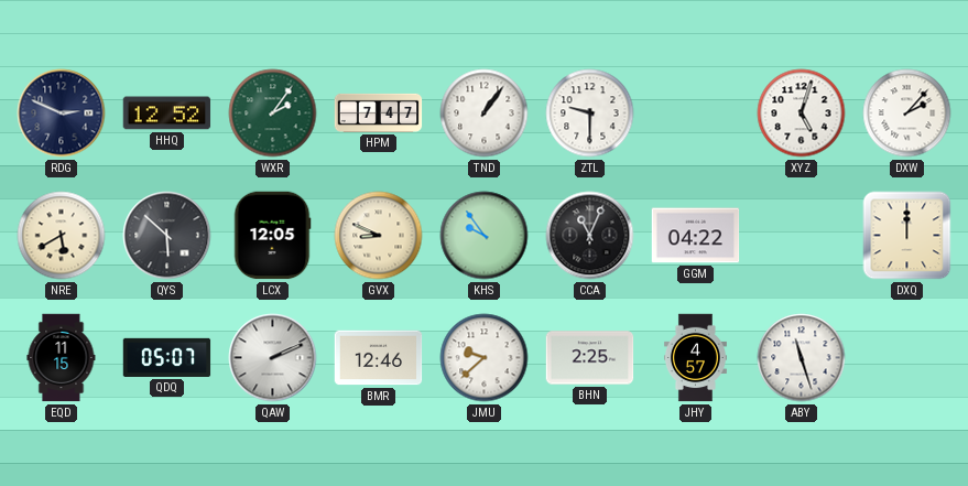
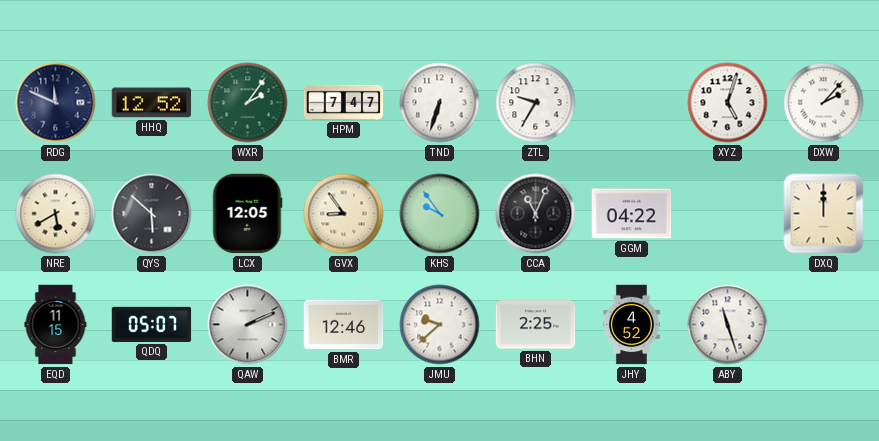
RDG: 2:49 -> 11:49
TND: 1:06 -> 6:33
ZTL: 9:30 -> 9:35
GVX: 8:49 -> 8:54
JHY: 4:57 -> 4:52
